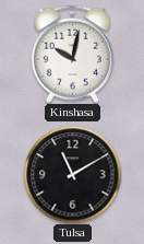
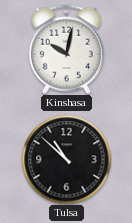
Tulsa: 11:10 -> 10:52
